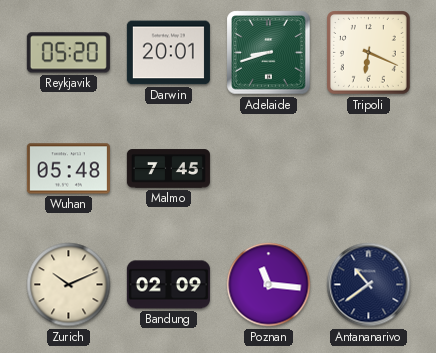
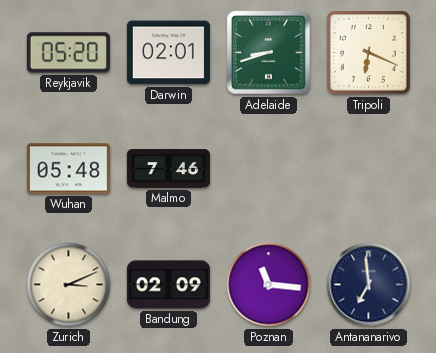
Darwin: 20:01 -> 02:01
Malmo: 7:45 -> 7:46
Zurich: 10:11 -> 3:11
Antananarivo: 10:39 -> 6:59
